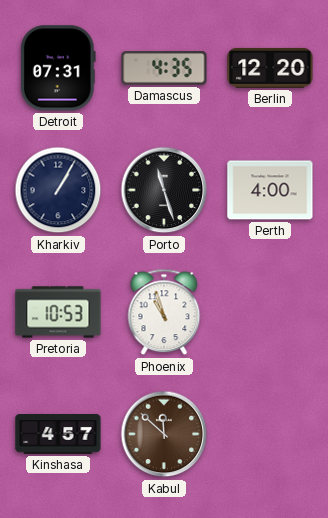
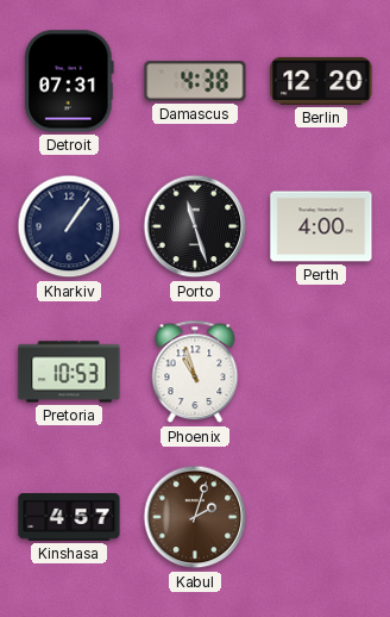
Damascus: 4:35 -> 4:38
Kharkiv: 1:05 -> 1:06
Kabul: 11:52 -> 2:03
